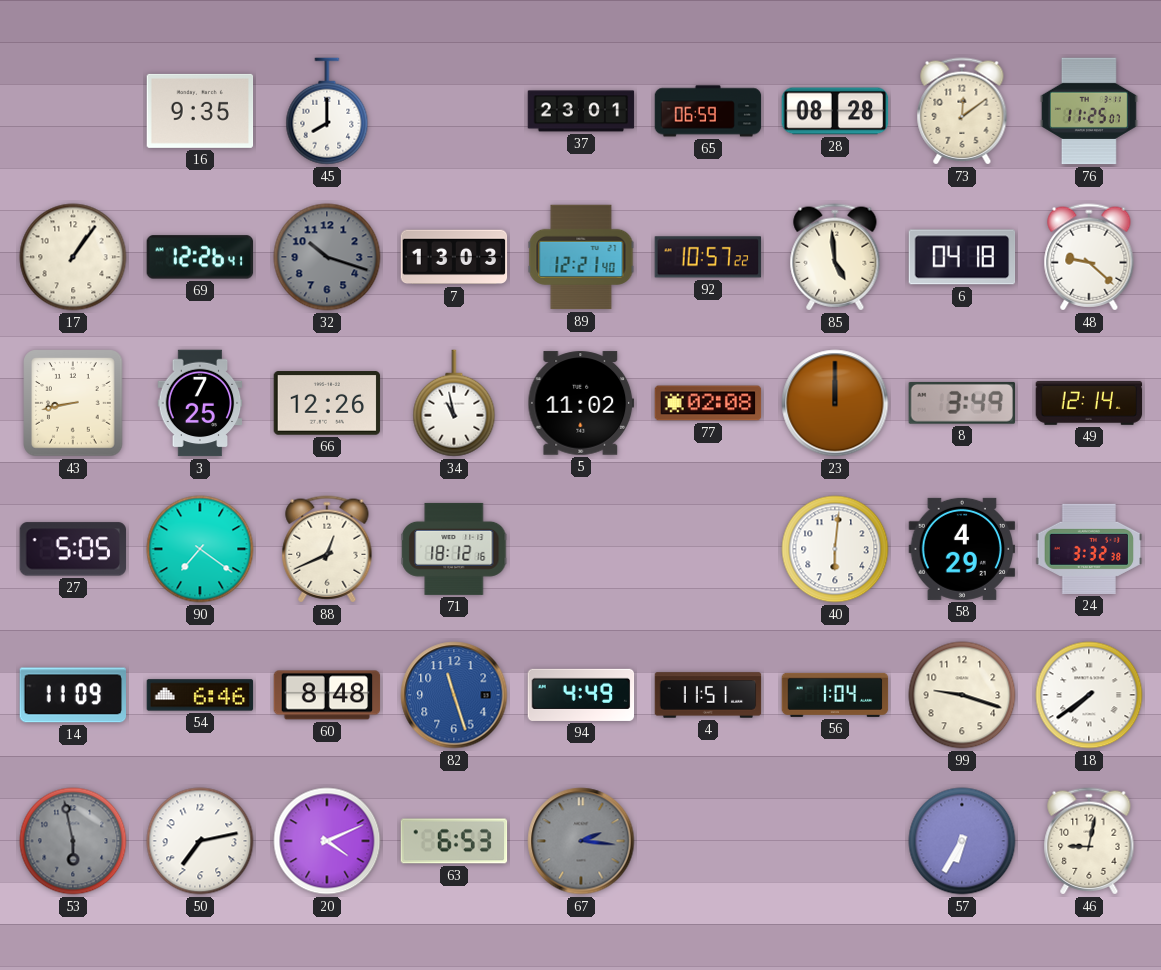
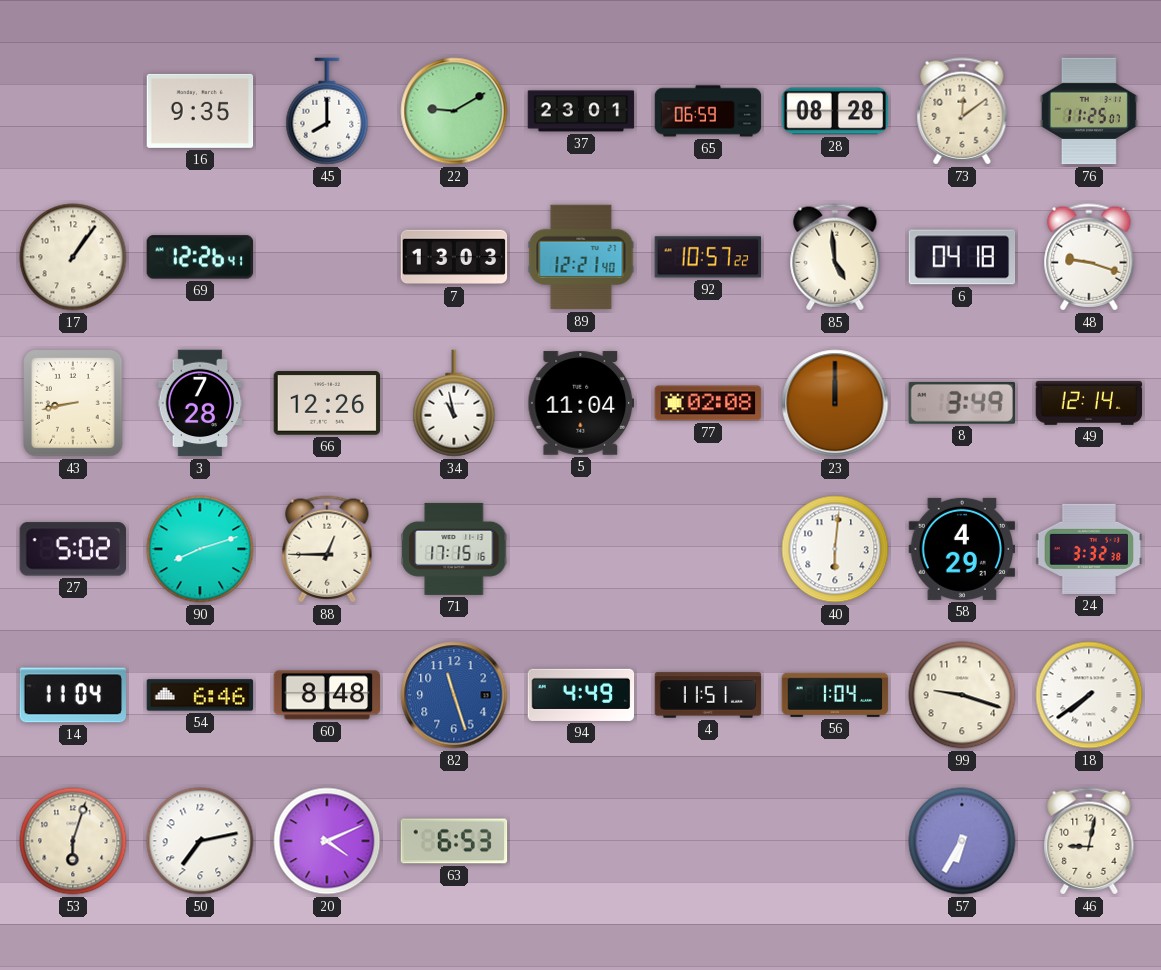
22: none -> 9:10
32: 10:18 -> none
48: 9:22 -> 9:18
3: 7:25 -> 7:28
5: 11:02 -> 11:04
27: 5:05 -> 5:02
90: 7:21 -> 8:12
88: 12:41 -> 12:45
71: 18:12 -> 17:15
14: 11:09 -> 11:04
53: 5:58 -> 6:03
53 dial: grey -> cream
67: 2:16 -> none
